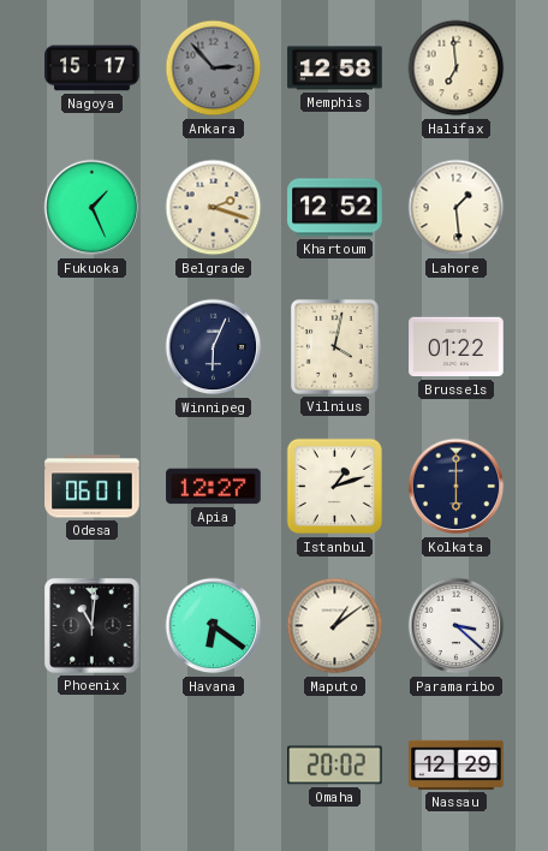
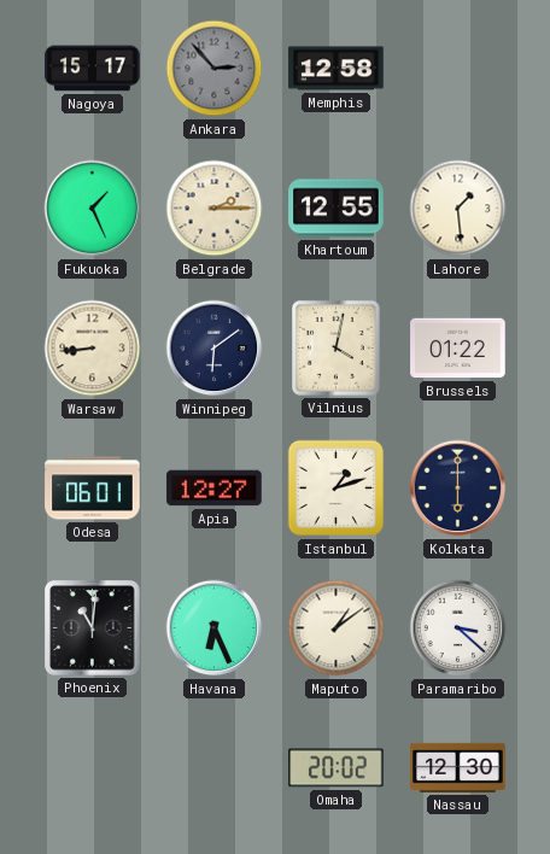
Halifax: 6:59 -> none
Belgrade: 2:18 -> 2:15
Khartoum: 12:52 -> 12:55
Warsaw: none -> 8:44
Winnipeg: 6:04 -> 6:09
Havana: 6:21 -> 6:26
Nassau: 12:29 -> 12:30
